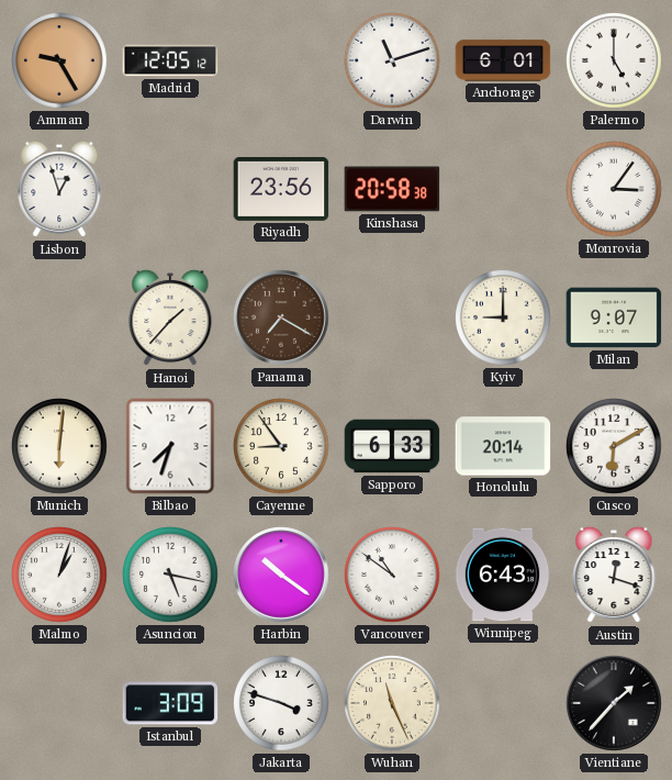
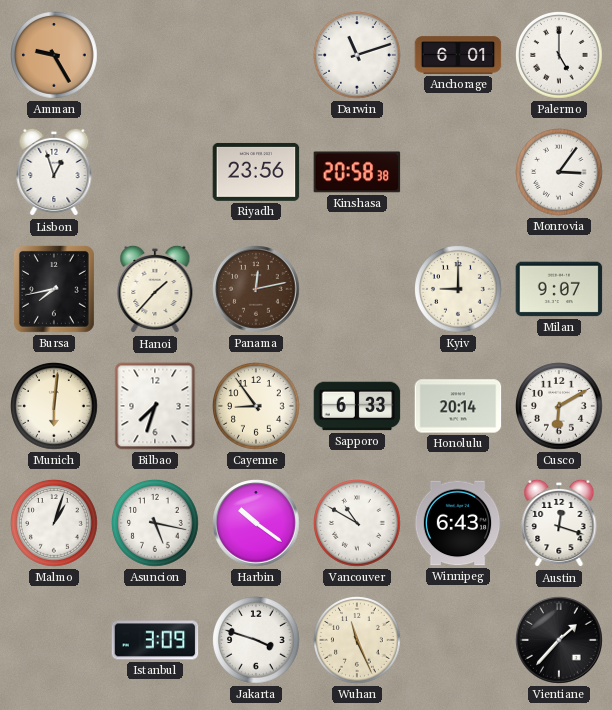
Madrid: 12:05 -> none
Bursa: none -> 7:43
Panama: 7:20 -> 12:13
Vancouver: 10:51 -> 10:50
